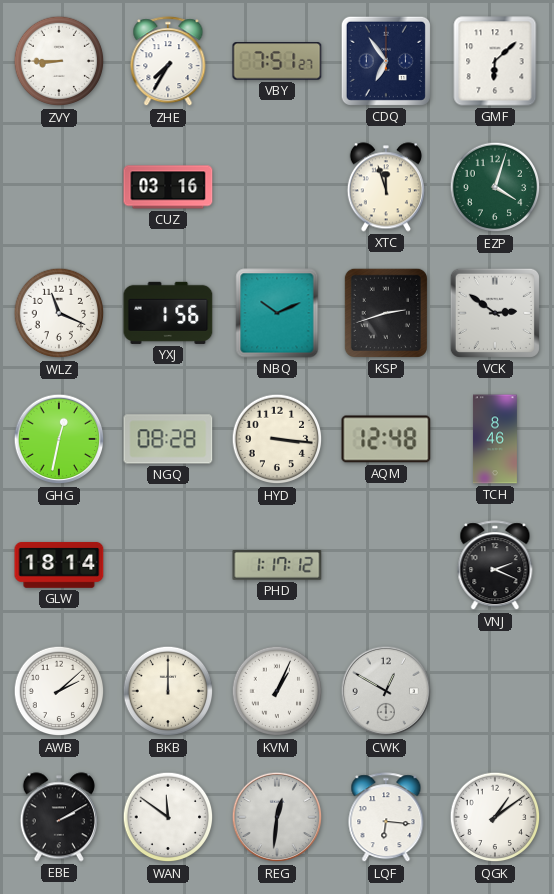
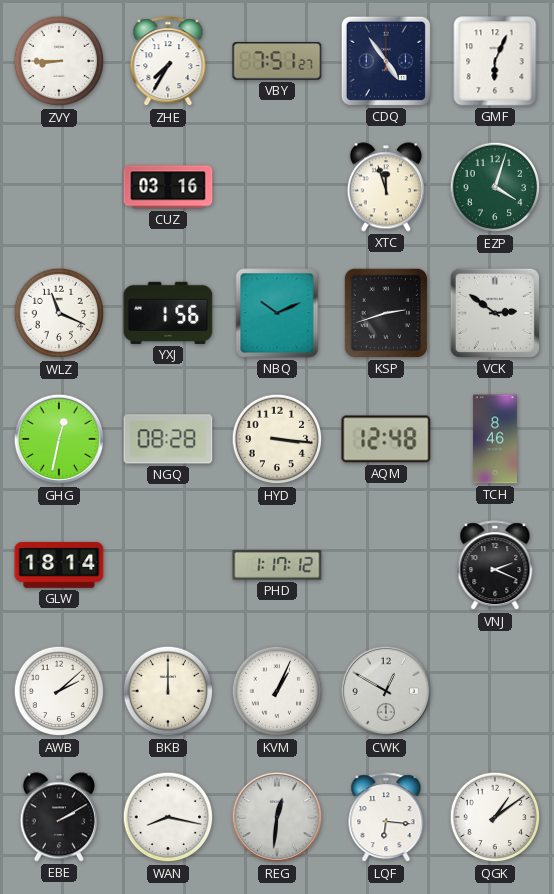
CDQ: 6:54 -> 4:54
GMF: 6:08 -> 6:04
WAN: 11:51 -> 8:17
